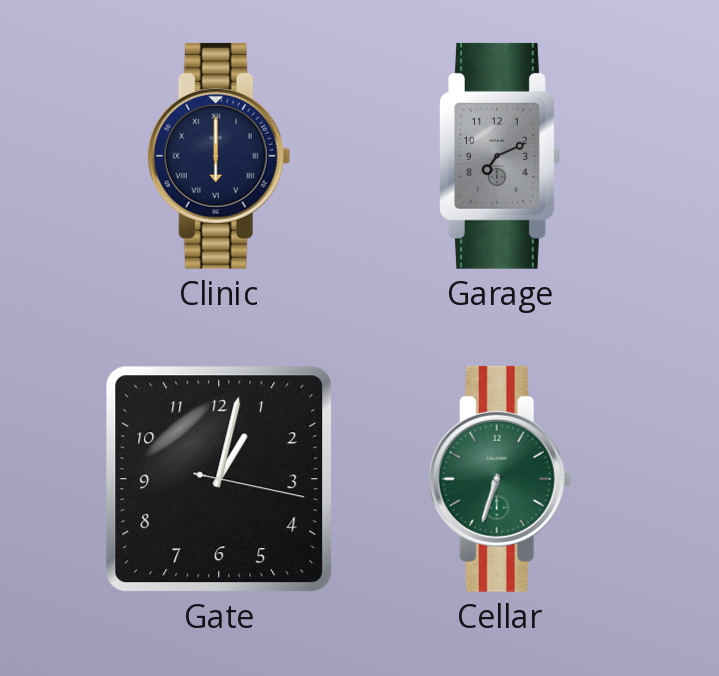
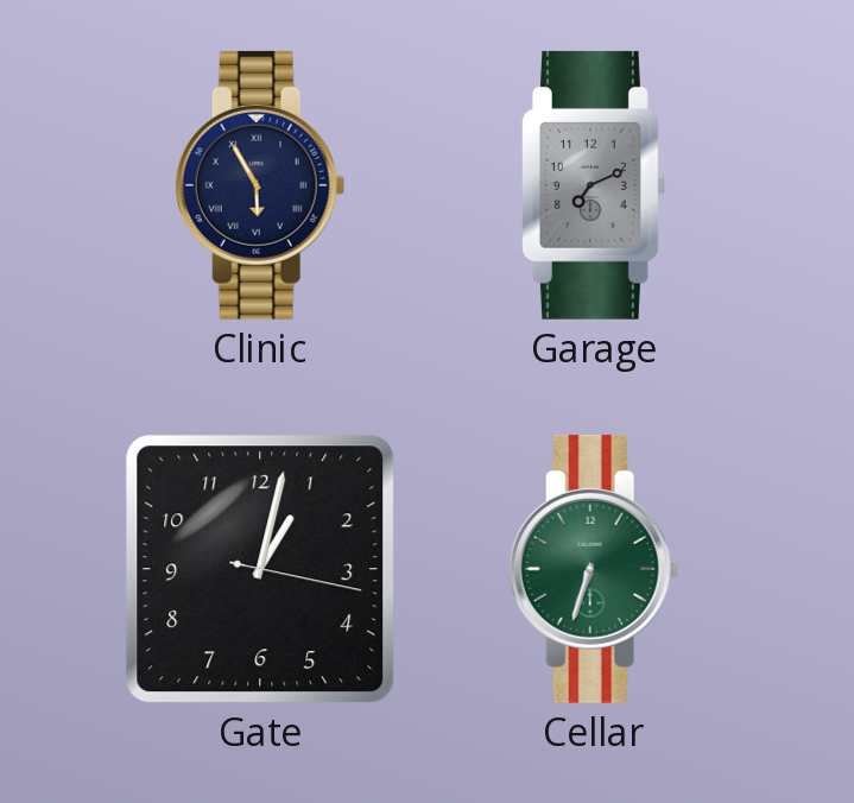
Clinic: 6:00 -> 5:55
